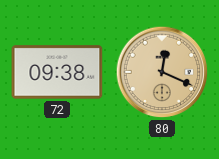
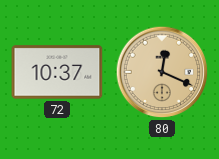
72: 09:38 -> 10:37
